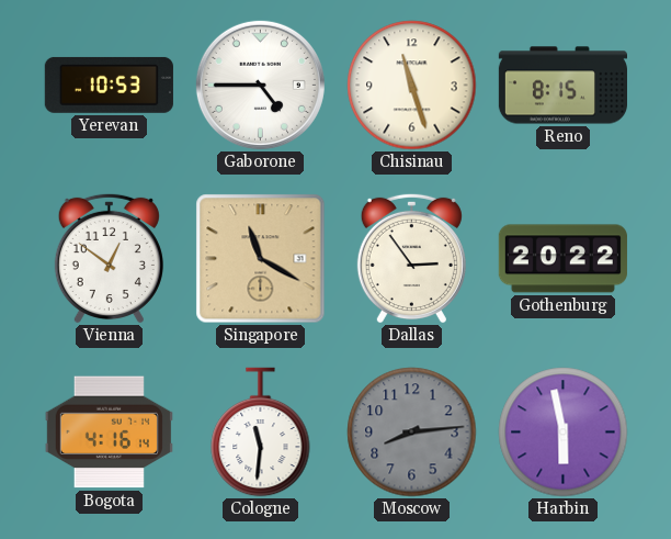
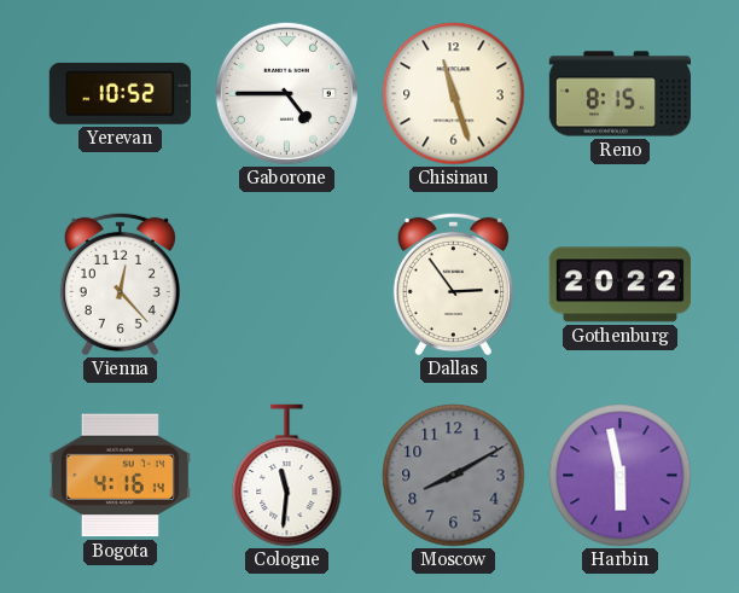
Yerevan: 10:53 -> 10:52
Vienna: 12:51 -> 12:23
Singapore: 11:20 -> none
Moscow: 8:14 -> 8:10
